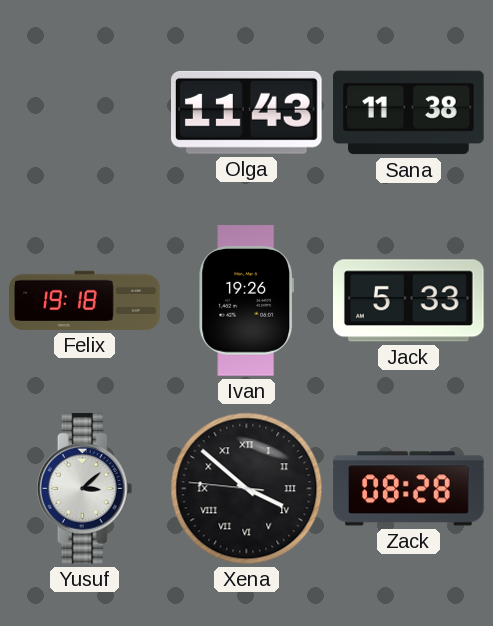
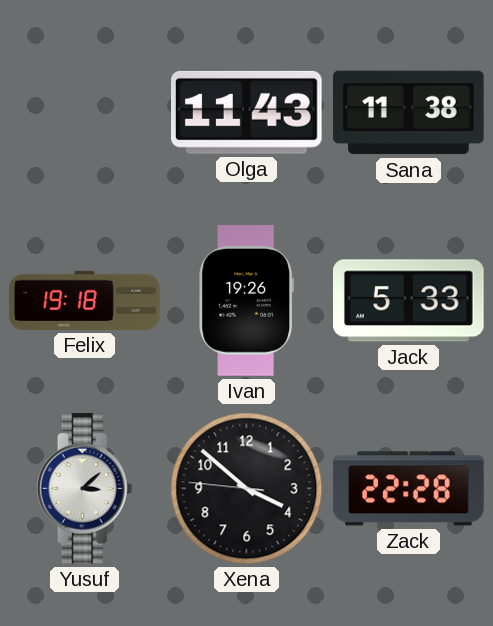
Xena numerals: Roman -> Arabic
Zack: 08:28 -> 22:28
